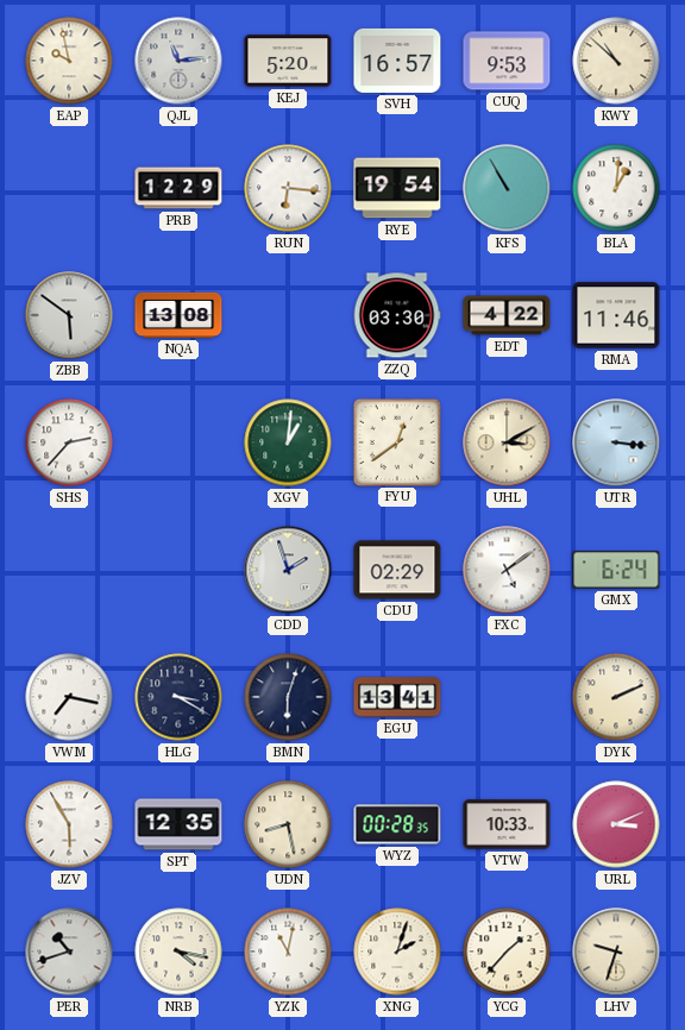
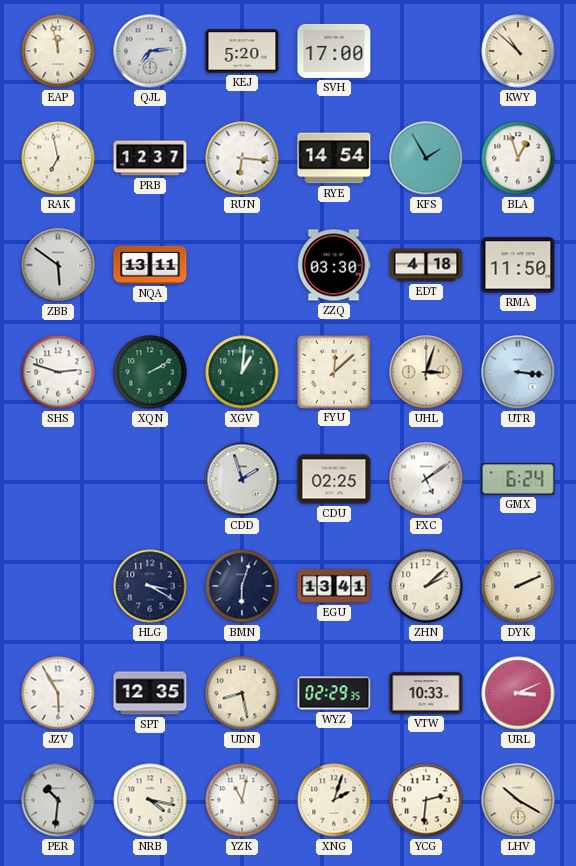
EAP: 9:58 -> 11:58
QJL: 11:14 -> 7:14
SVH: 16:57 -> 17:00
CUQ: 9:53 -> none
RAK: none -> 6:58
PRB: 12:29 -> 12:37
RYE: 19:54 -> 14:54
KFS: 10:55 -> 1:55
BLA: 1:01 -> 12:57
NQA: 13:08 -> 13:11
EDT: 4:22 -> 4:18
RMA: 11:46 -> 11:50
SHS: 2:37 -> 2:48
XQN: none -> 2:10
FYU: 12:39 -> 12:08
UHL: 3:10 -> 3:03
CDU: 02:29 -> 02:25
VWM: 7:17 -> none
ZHN: none -> 2:08
WYZ: 00:28 -> 02:29
PER: 10:42 -> 10:31
YCG: 1:37 -> 2:31
LHV: 9:33 -> 10:20
